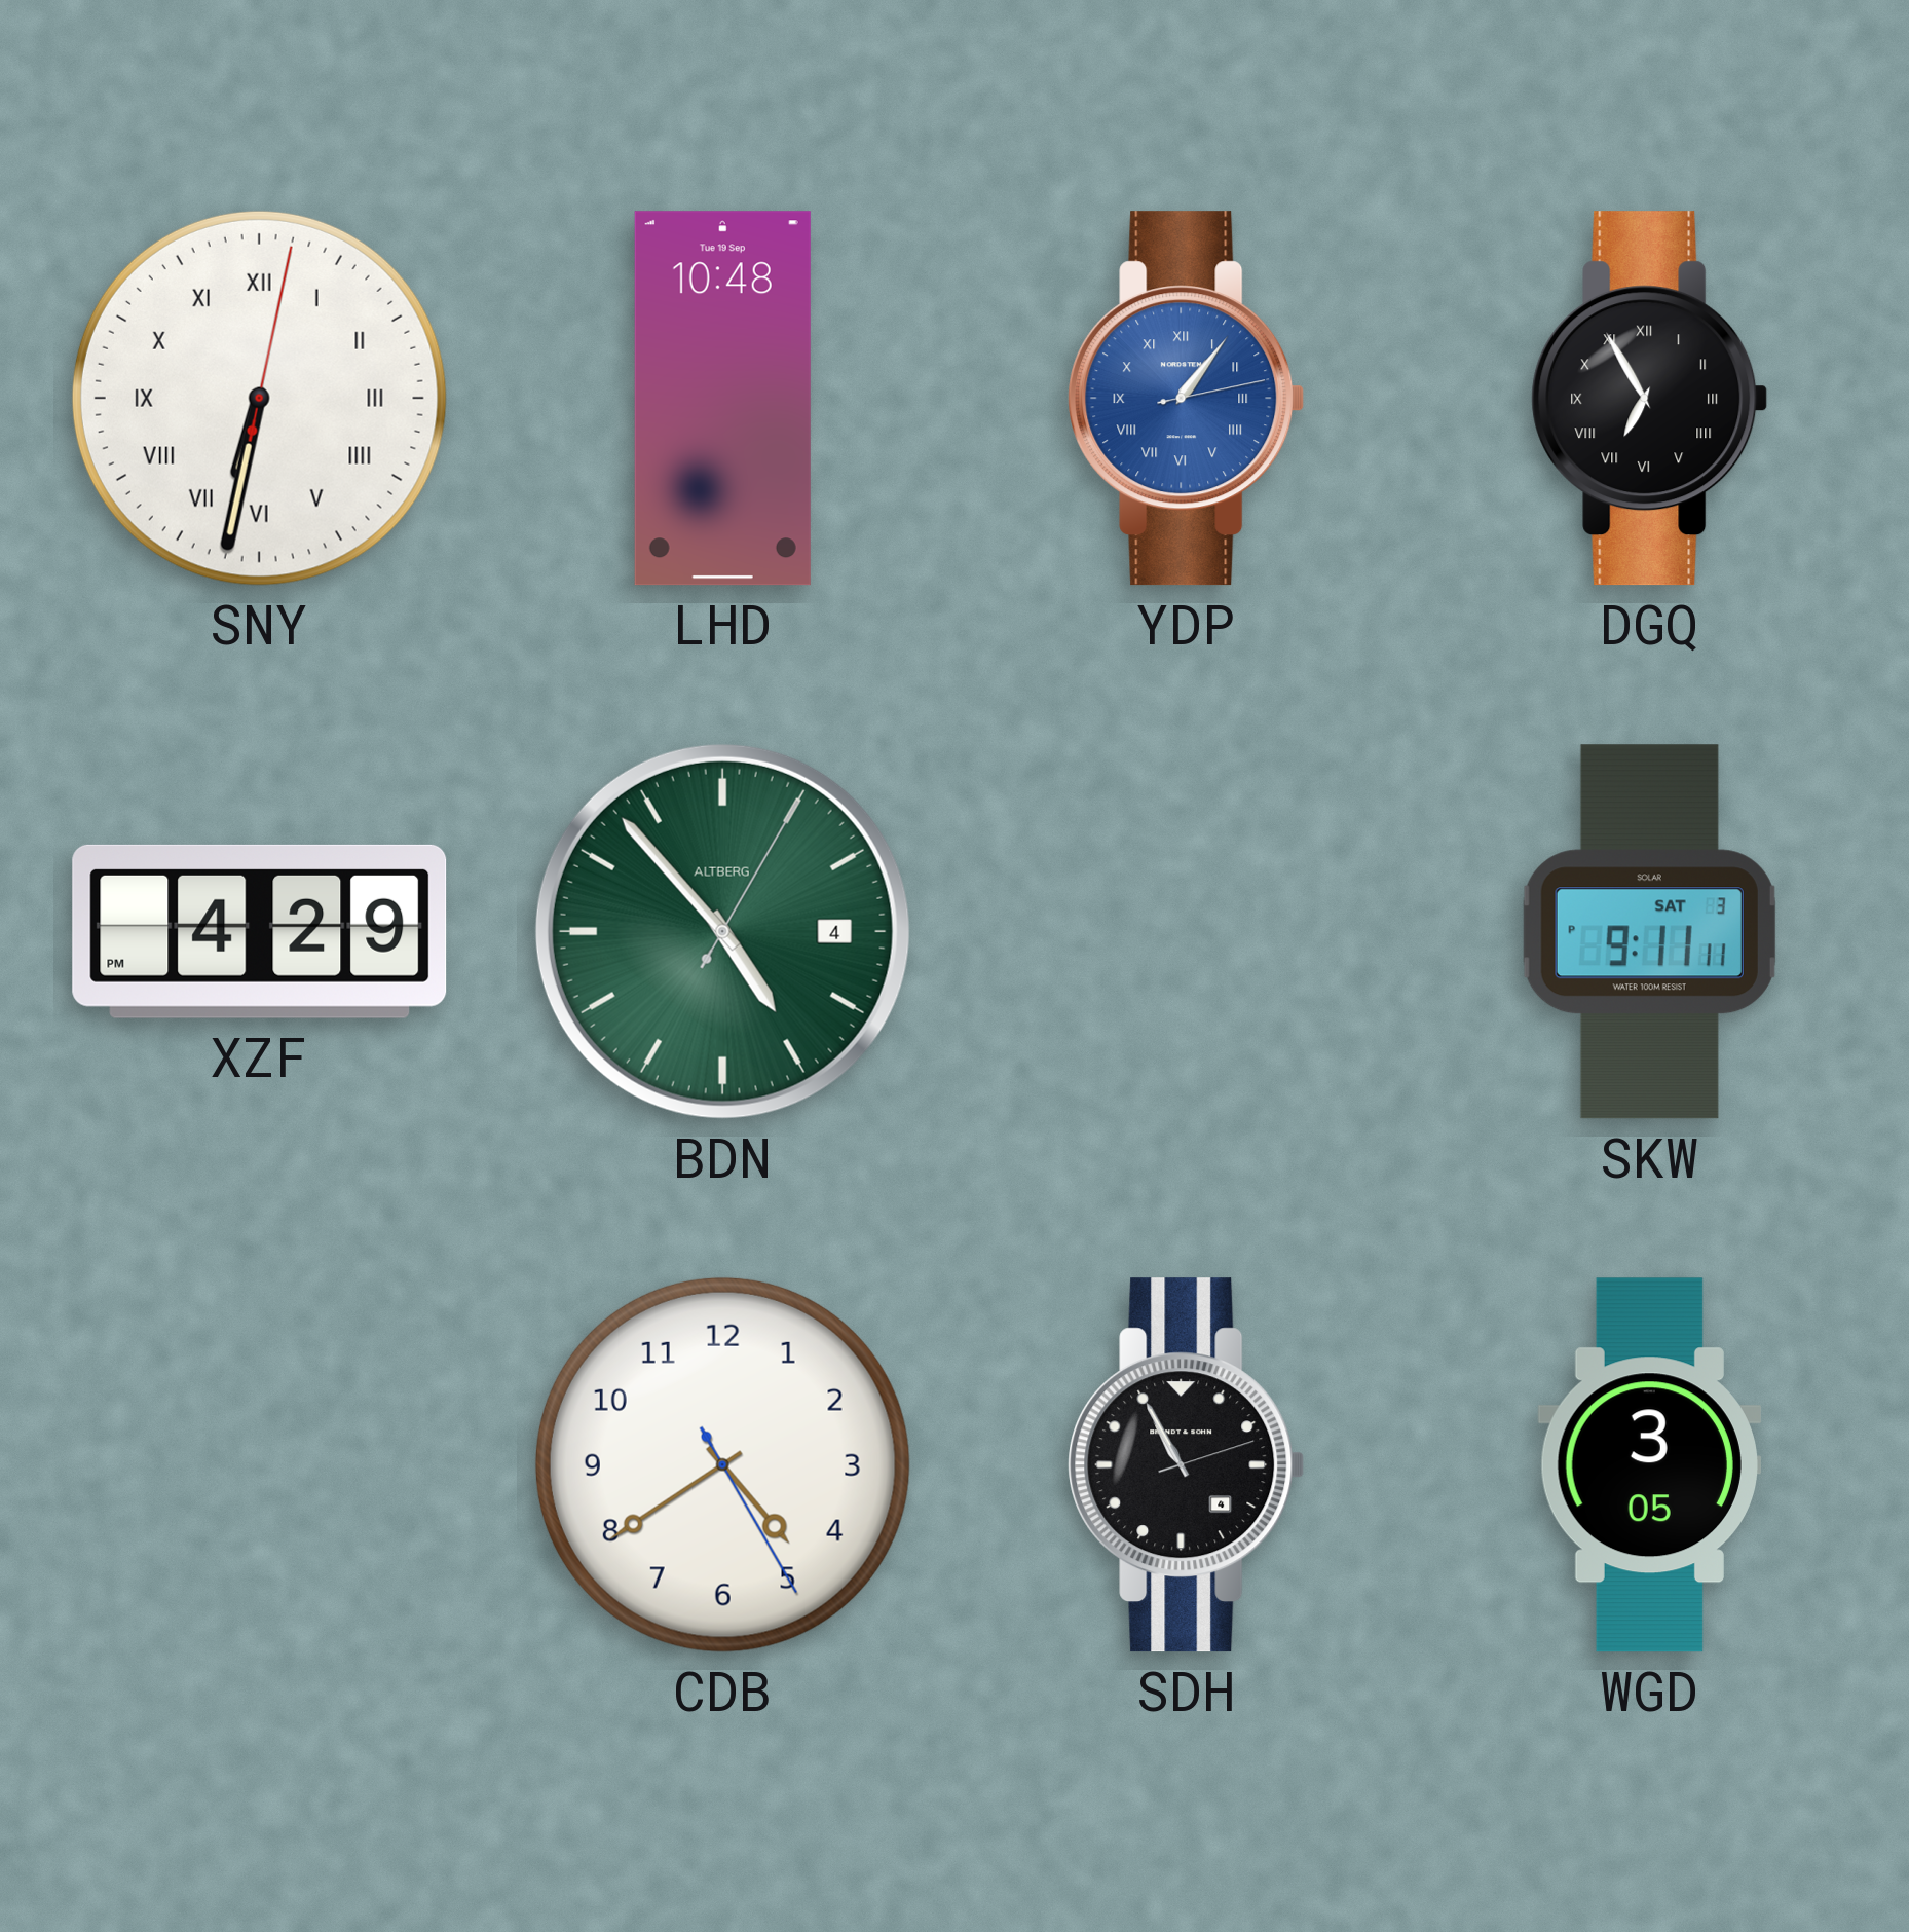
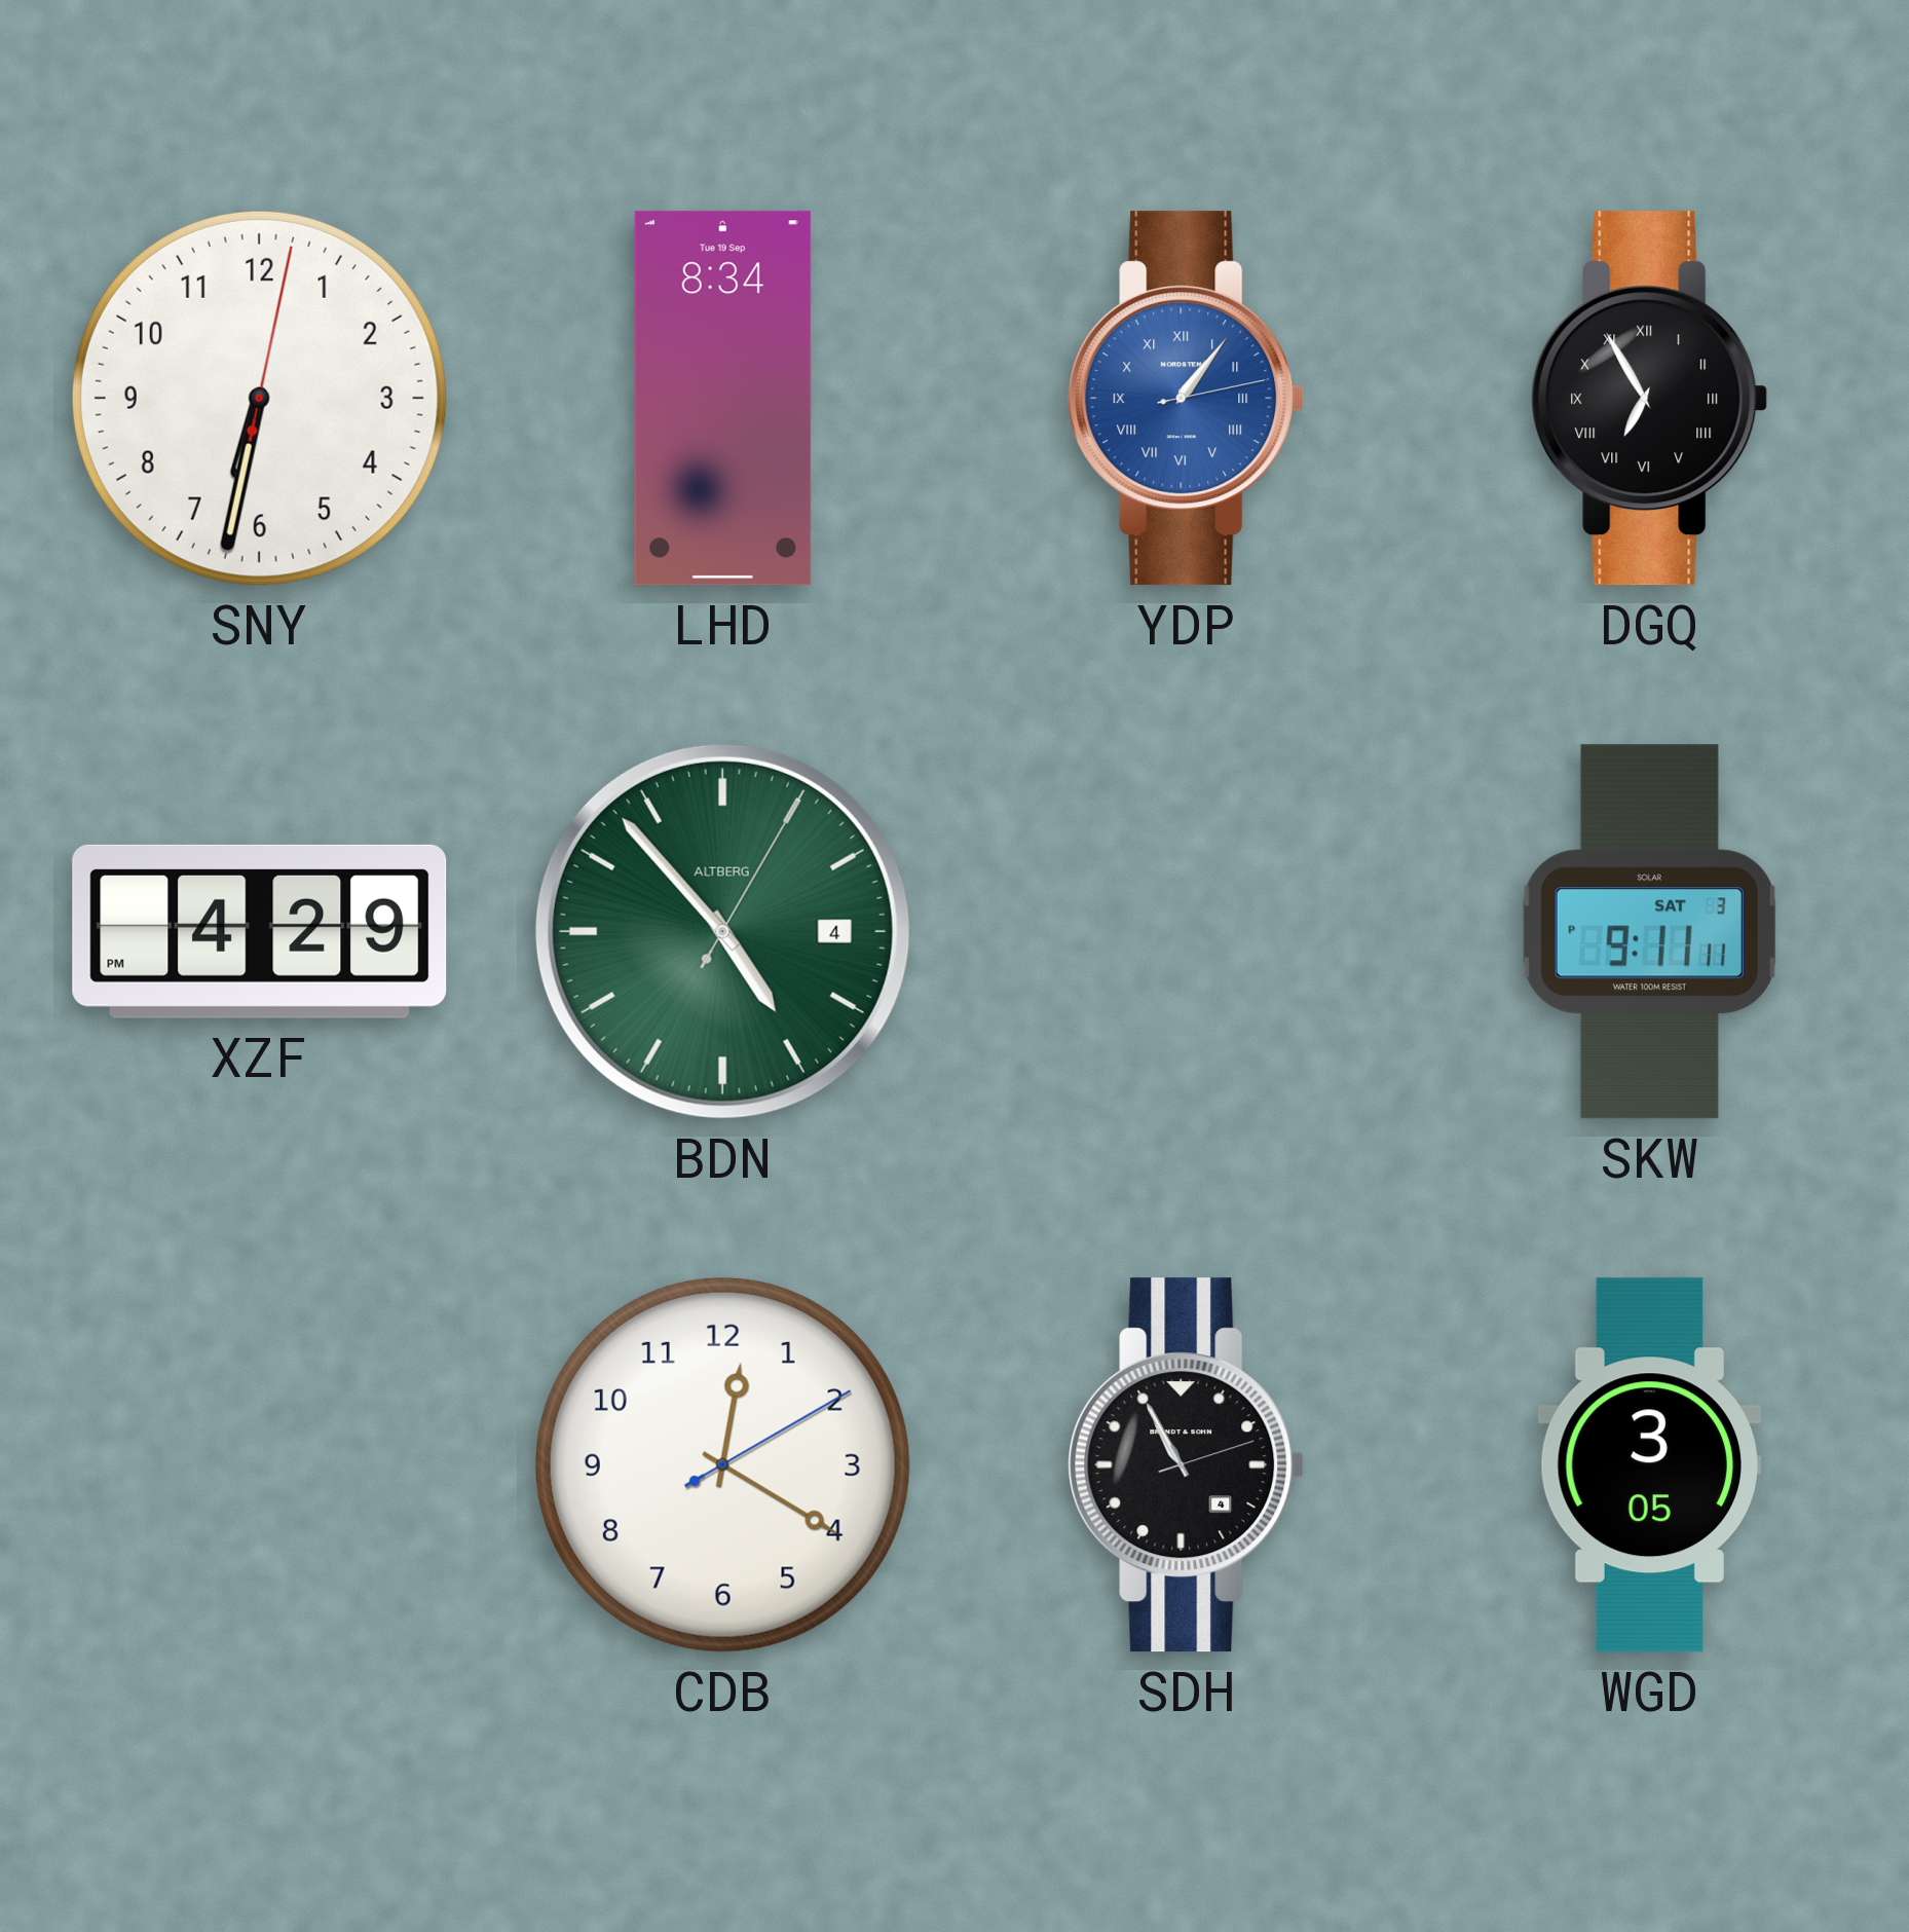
SNY numerals: Roman -> Arabic
LHD: 10:48 -> 8:34
CDB: 4:39 -> 12:20
